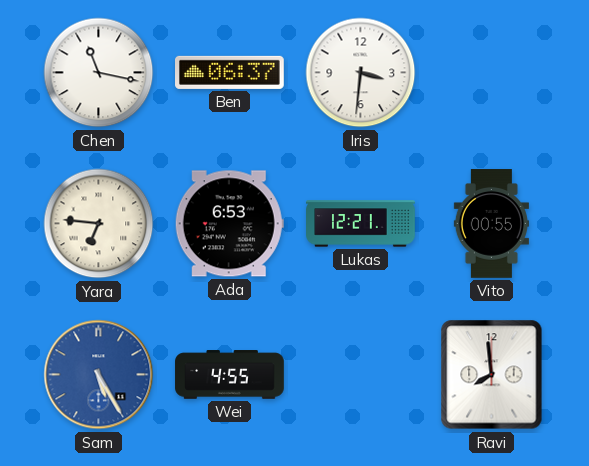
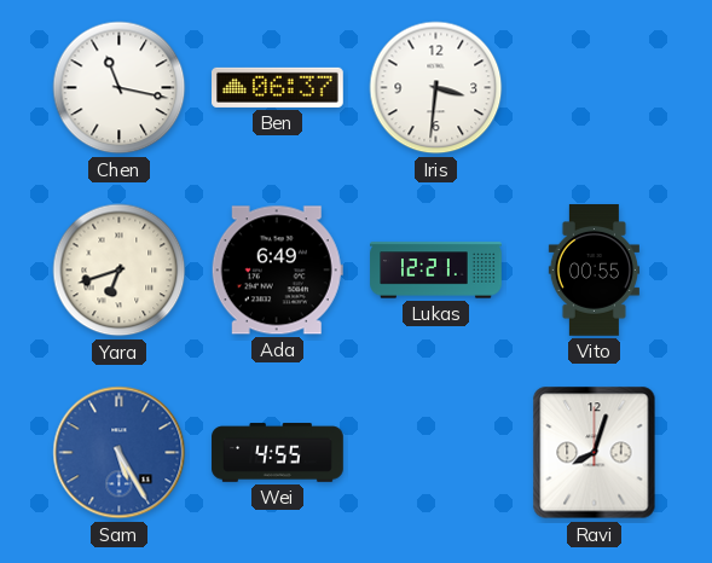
Yara: 6:46 -> 6:42
Ada: 6:53 -> 6:49
Ravi: 7:59 -> 8:03
